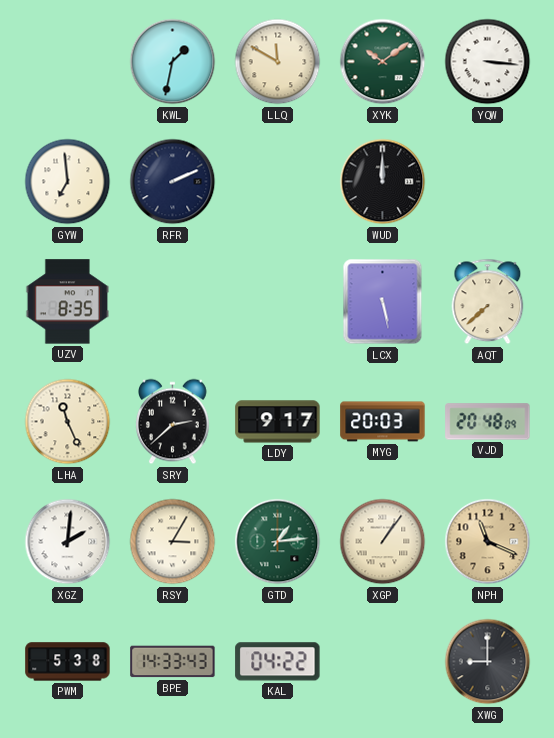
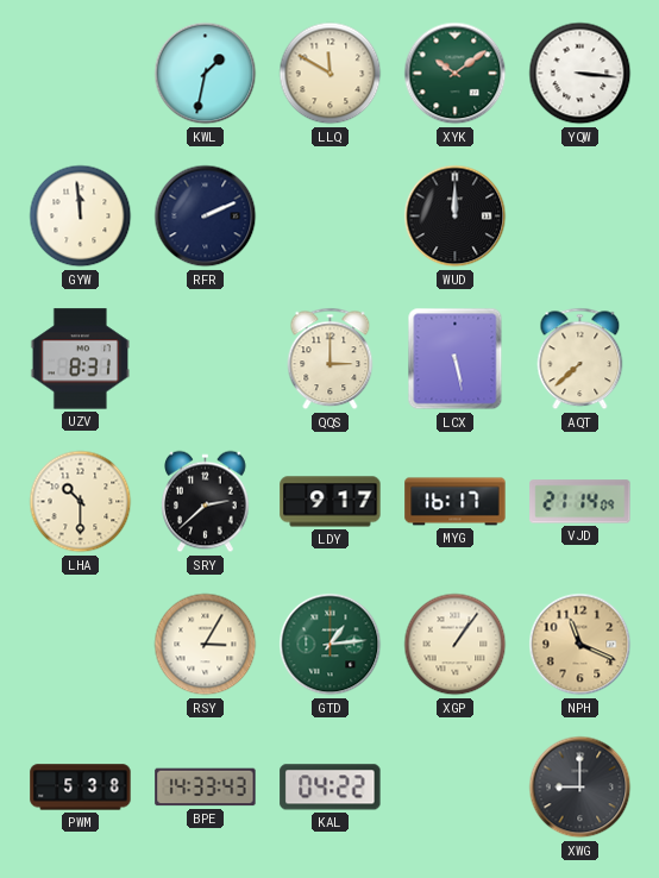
GYW: 6:59 -> 11:59
UZV: 8:35 -> 8:31
QQS: none -> 3:00
LHA: 11:26 -> 10:30
MYG: 20:03 -> 16:17
VJD: 20:48 -> 21:14
XGZ: 2:01 -> none
